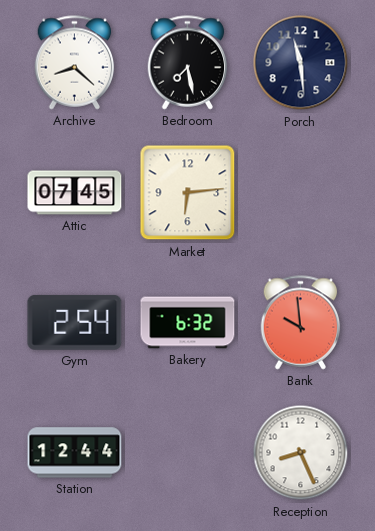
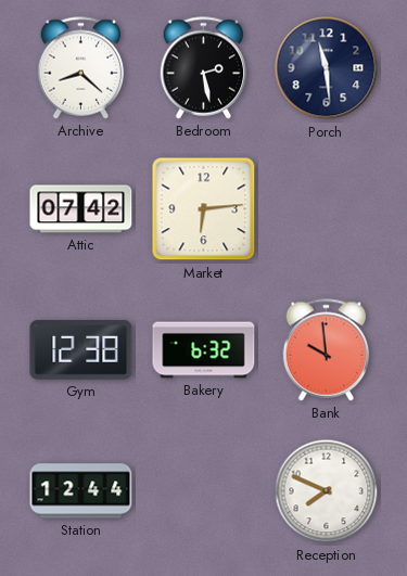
Bedroom: 7:28 -> 2:28
Attic: 07:45 -> 07:42
Gym: 2:54 -> 12:38
Reception: 8:26 -> 7:49
